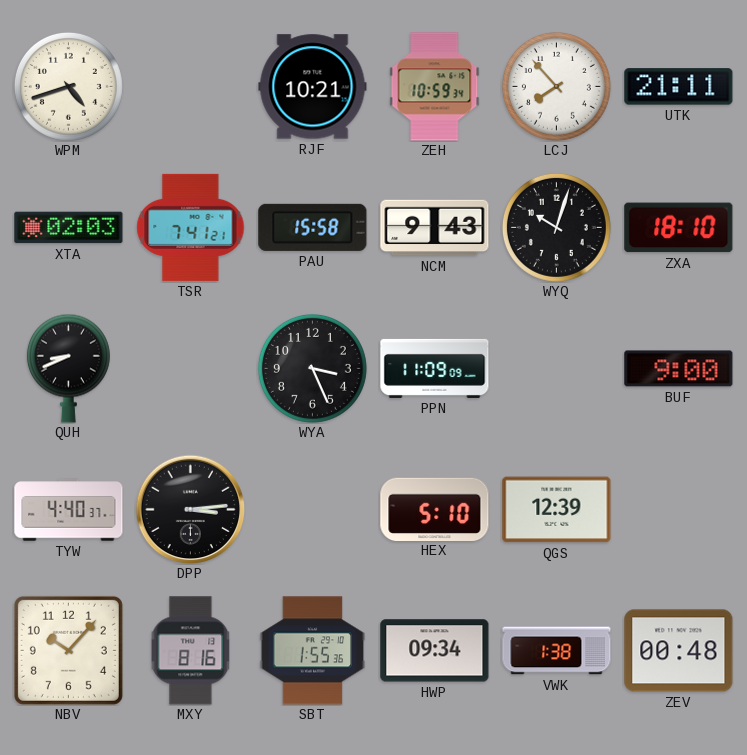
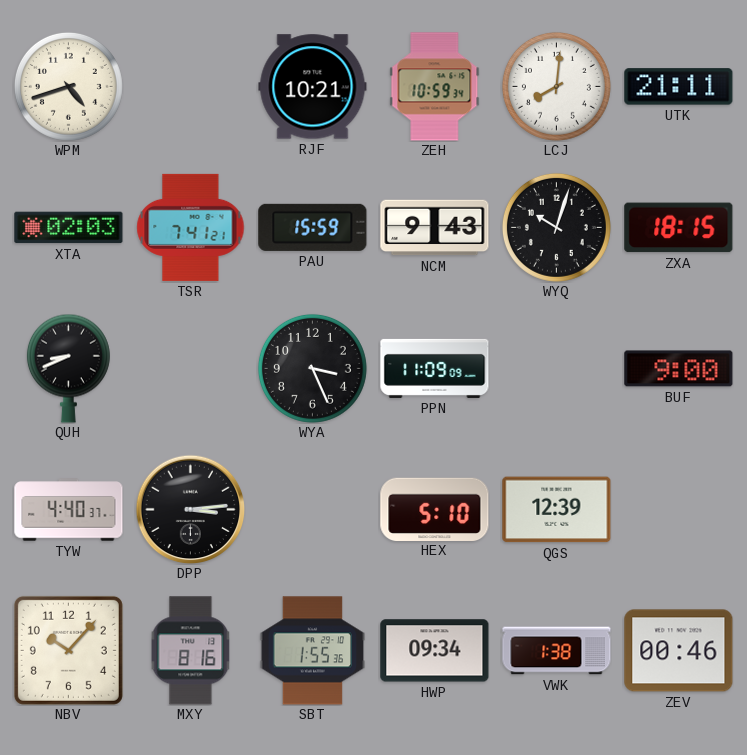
LCJ: 7:53 -> 8:01
PAU: 15:58 -> 15:59
ZXA: 18:10 -> 18:15
ZEV: 00:48 -> 00:46
